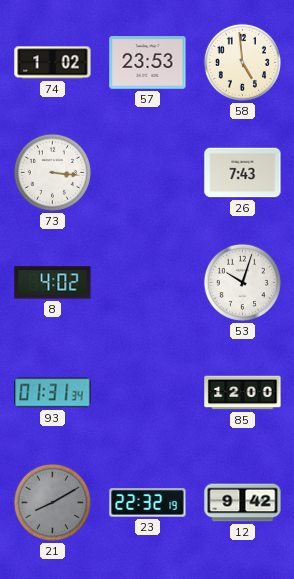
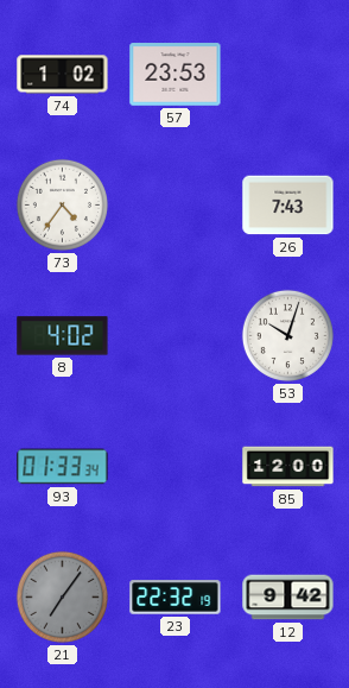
58: 4:59 -> none
73: 3:16 -> 4:36
93: 01:31 -> 01:33
21: 8:10 -> 7:06
